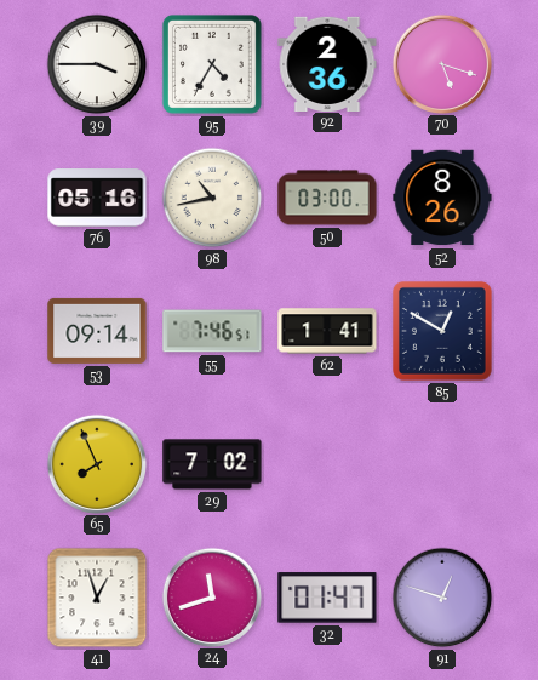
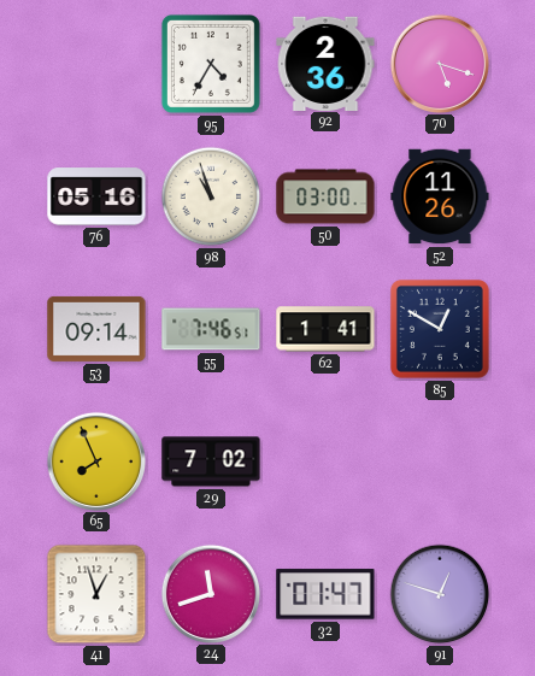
39: 3:45 -> none
98: 10:43 -> 10:57
52: 8:26 -> 11:26
